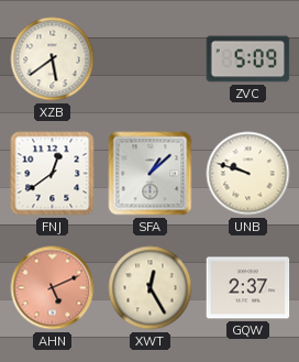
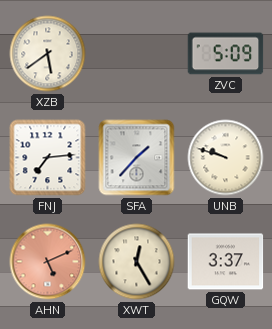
FNJ: 12:39 -> 7:14
SFA: 1:08 -> 1:37
GQW: 2:37 -> 3:37
